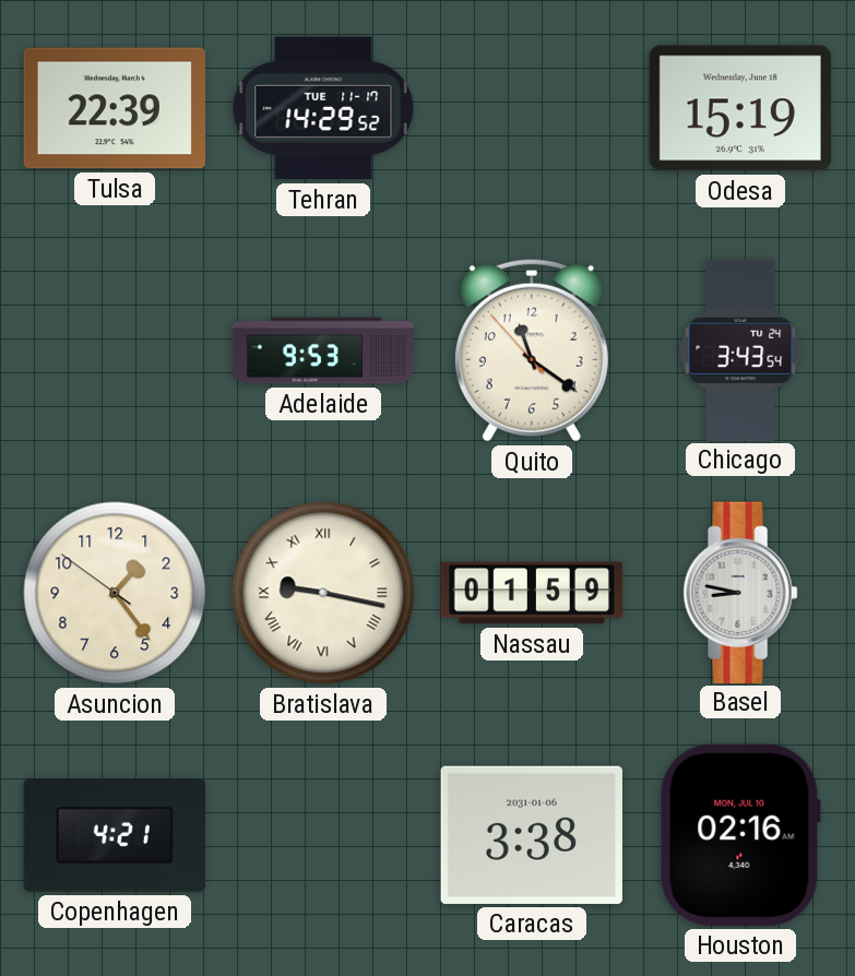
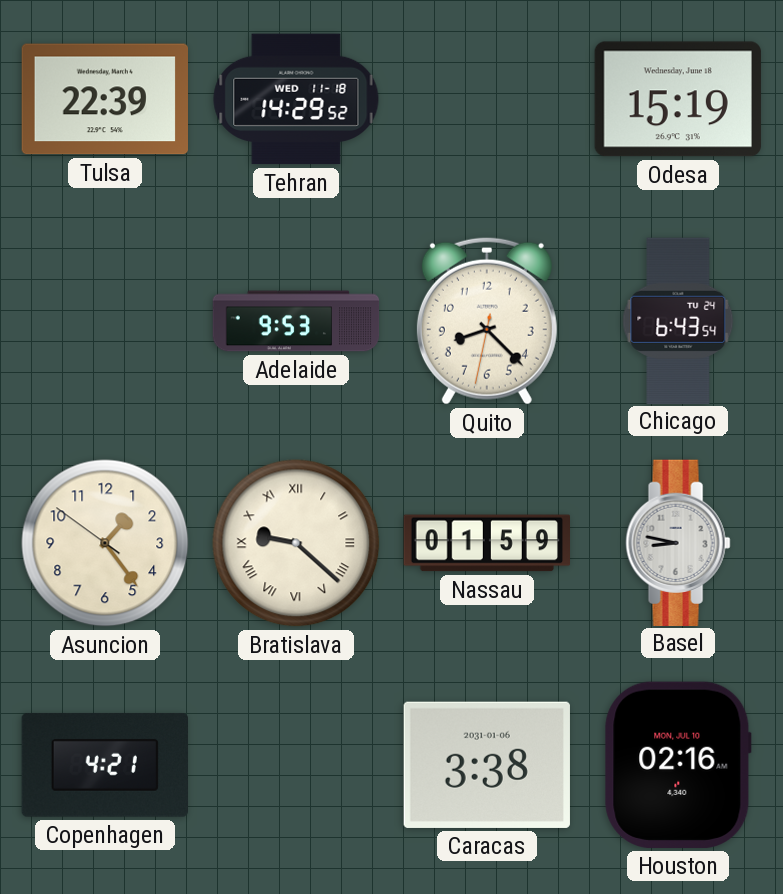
Tehran date: TUE 11-17 -> WED 11-18
Quito: 11:20 -> 8:22
Chicago: 3:43 -> 6:43
Bratislava: 9:17 -> 9:22
